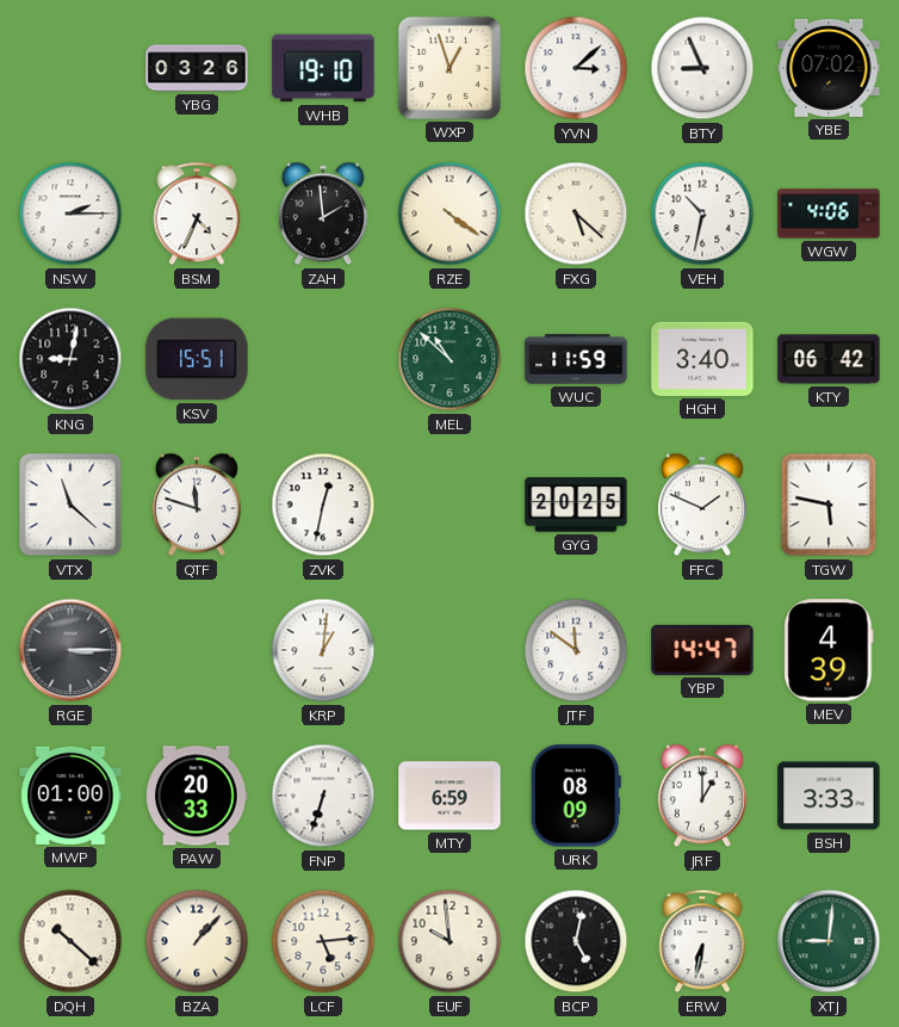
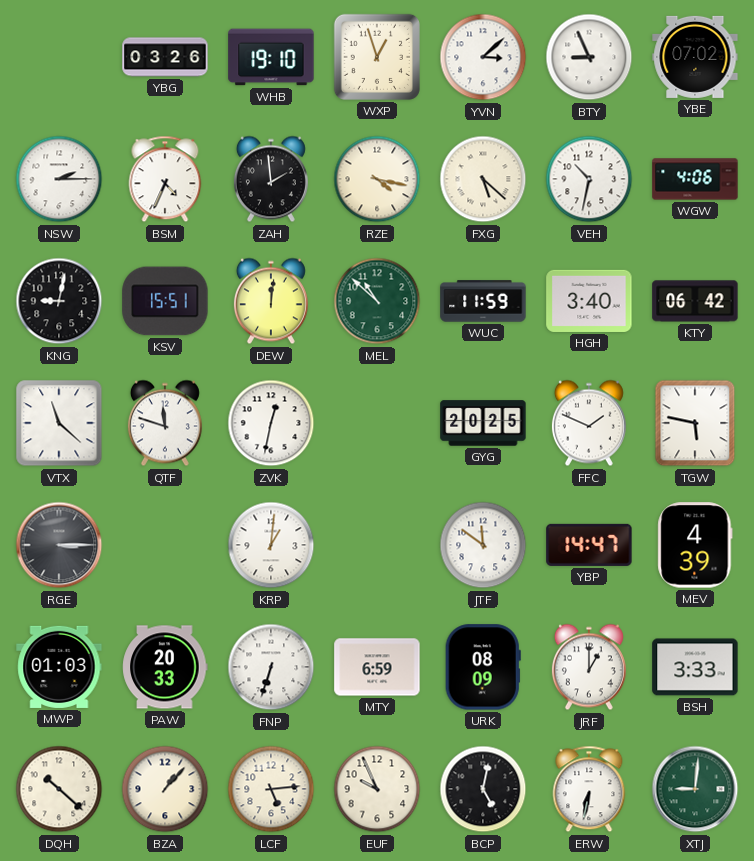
RZE: 4:21 -> 4:17
DEW: none -> 12:01
MWP: 01:00 -> 01:03
EUF: 9:59 -> 9:56
